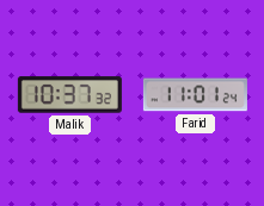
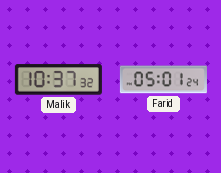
Farid: 11:01 -> 05:01
